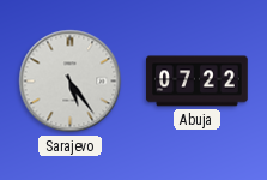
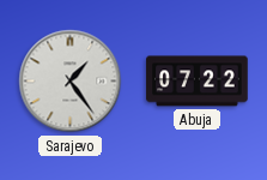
Sarajevo: 5:24 -> 1:24
